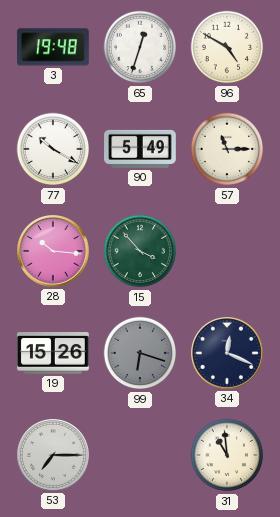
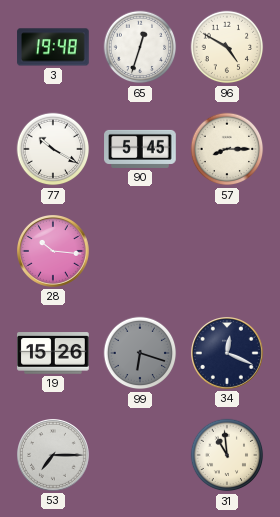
90: 5:49 -> 5:45
57: 11:15 -> 8:15
15: 3:53 -> none
